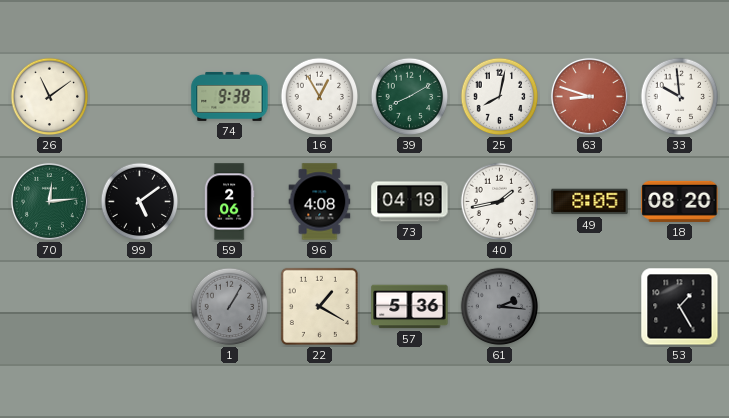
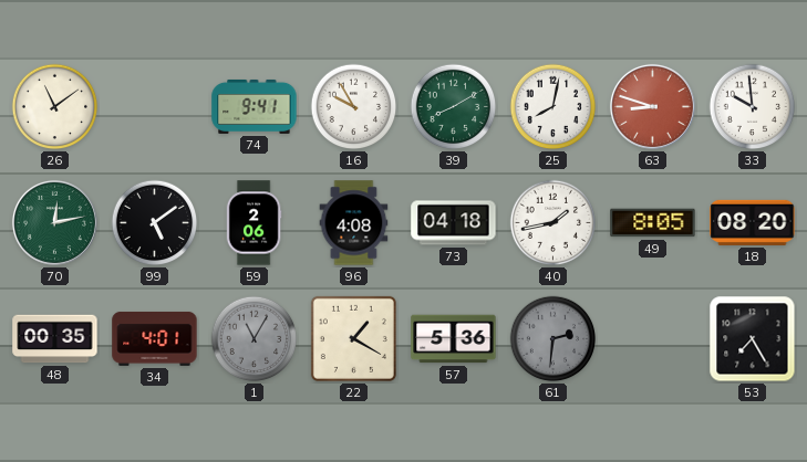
74: 9:38 -> 9:41
16: 12:55 -> 9:55
70: 12:14 -> 12:13
73: 04:19 -> 04:18
48: none -> 00:35
34: none -> 4:01
1: 1:05 -> 11:05
61: 2:16 -> 2:31
53: 1:25 -> 7:25
